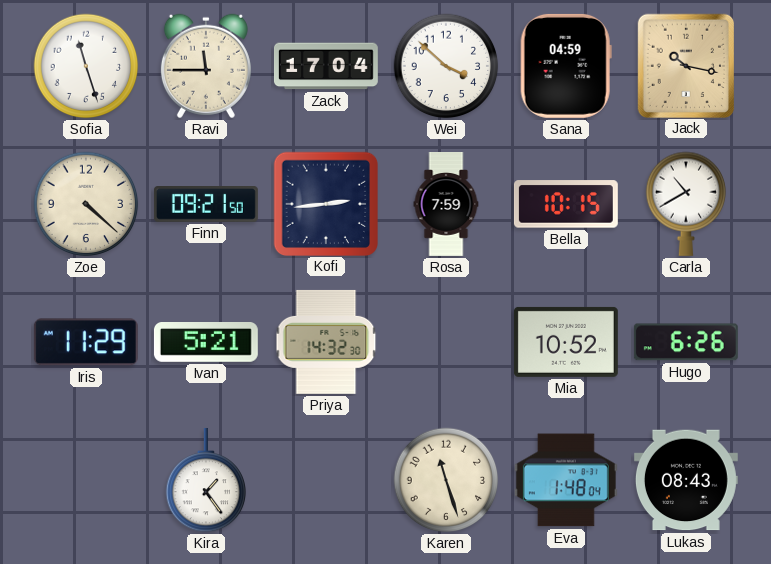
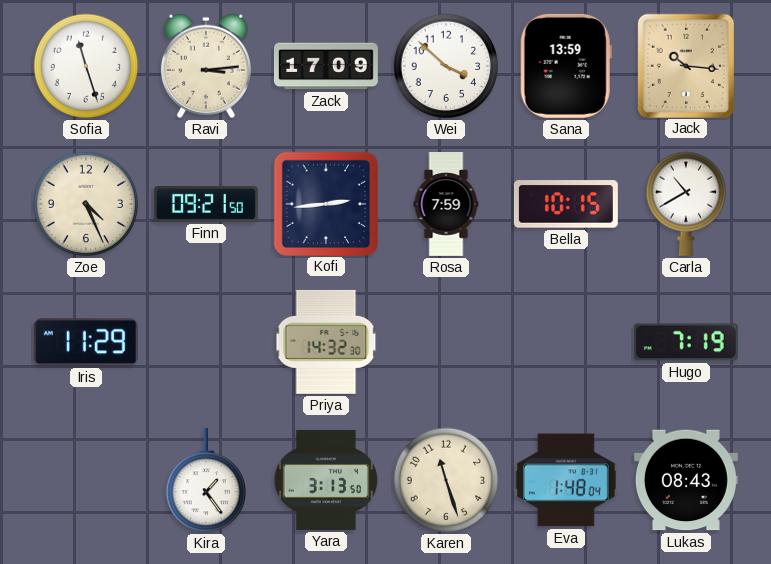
Ravi: 11:45 -> 3:14
Zack: 17:04 -> 17:09
Sana: 04:59 -> 13:59
Jack: 10:17 -> 10:16
Zoe: 4:22 -> 4:26
Ivan: 5:21 -> none
Mia: 10:52 -> none
Hugo: 6:26 -> 7:19
Yara: none -> 3:13
